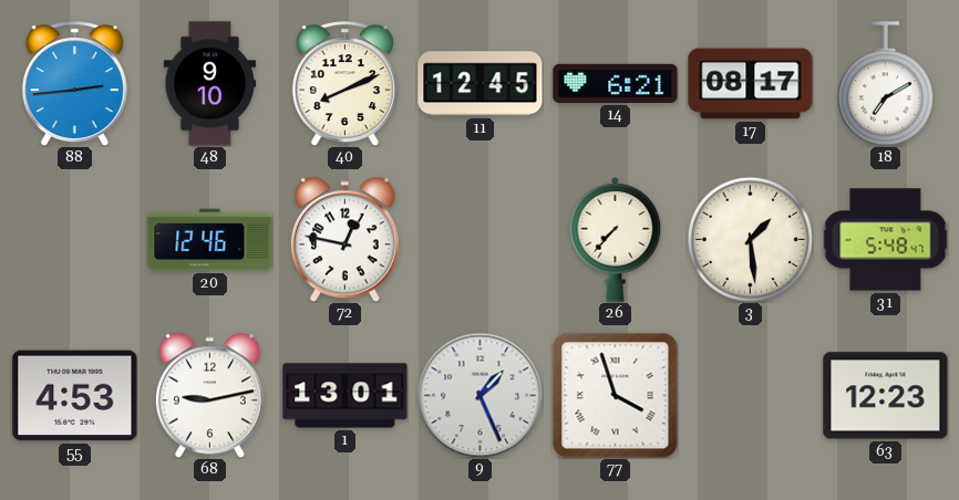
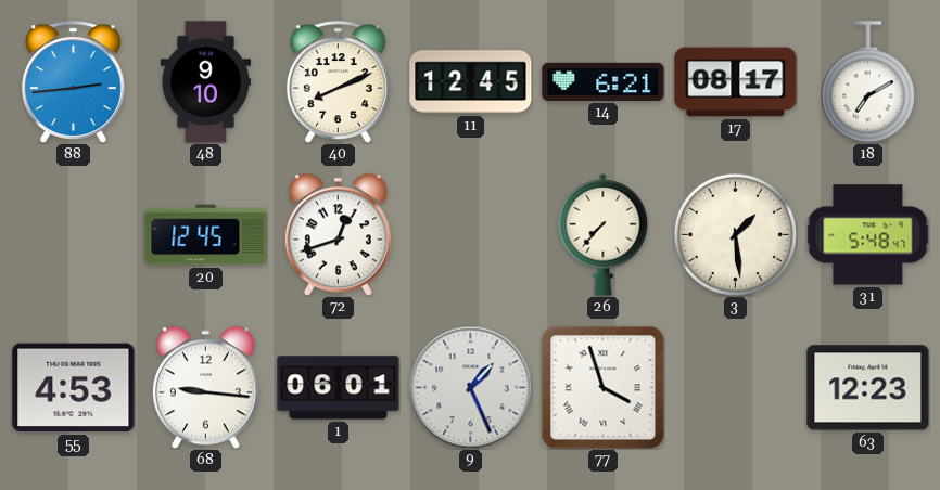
20: 12:46 -> 12:45
72: 12:47 -> 12:42
68: 9:13 -> 9:16
1: 13:01 -> 06:01
